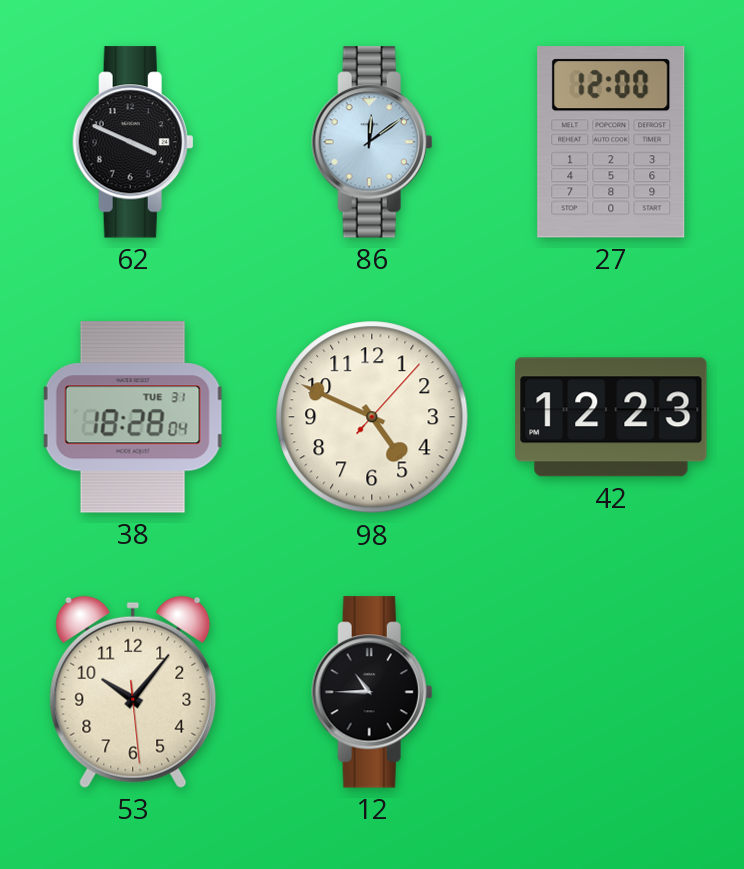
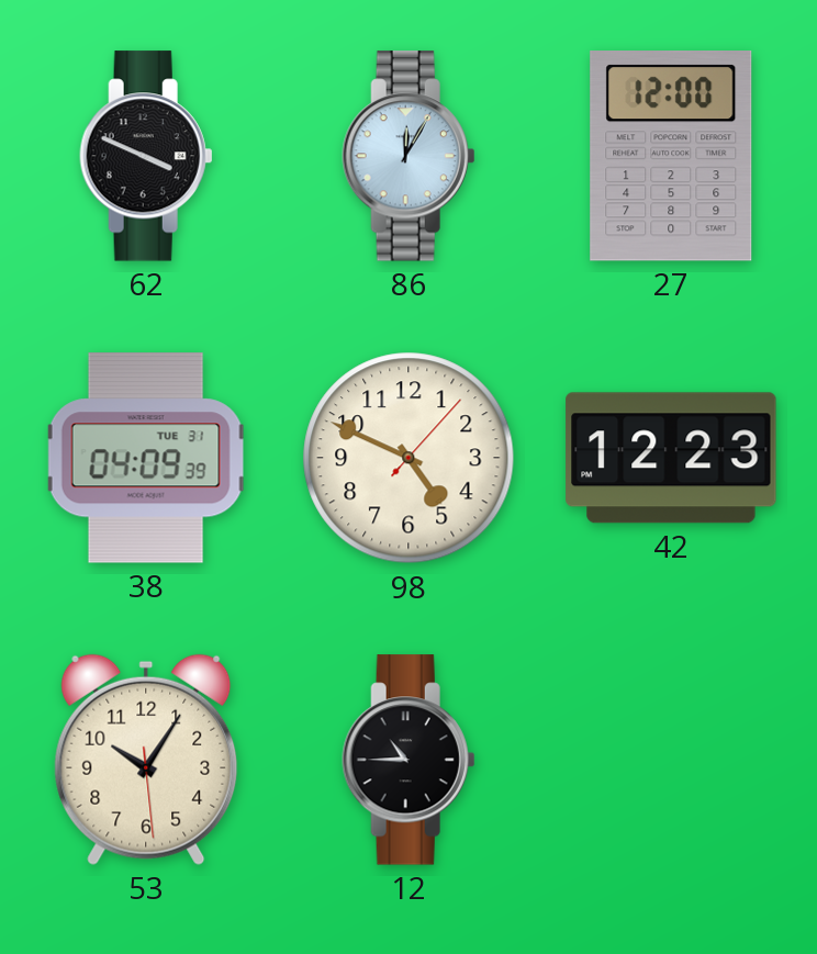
86: 12:09 -> 12:05
38: 18:28 -> 04:09
53: 10:06 -> 10:05
